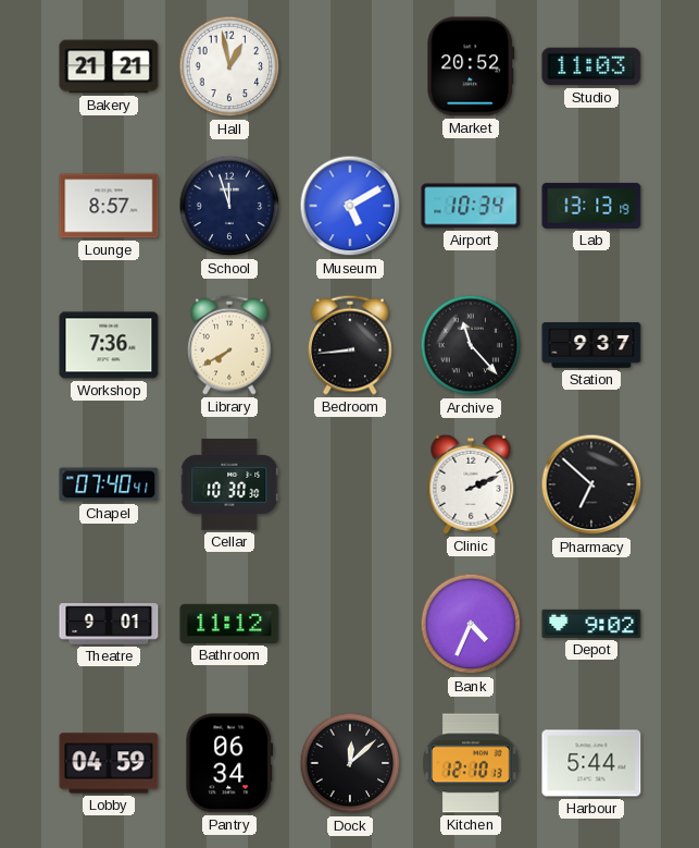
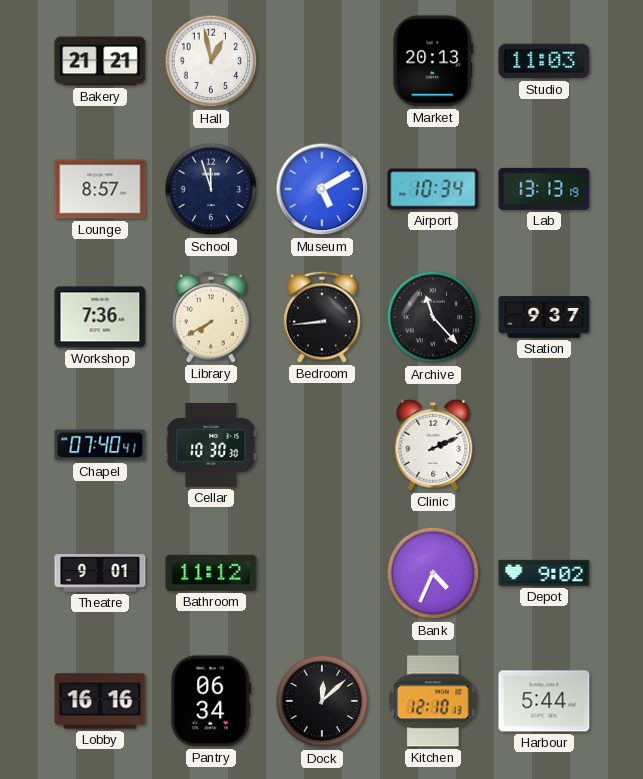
Market: 20:52 -> 20:13
Pharmacy: 6:52 -> none
Lobby: 04:59 -> 16:16
